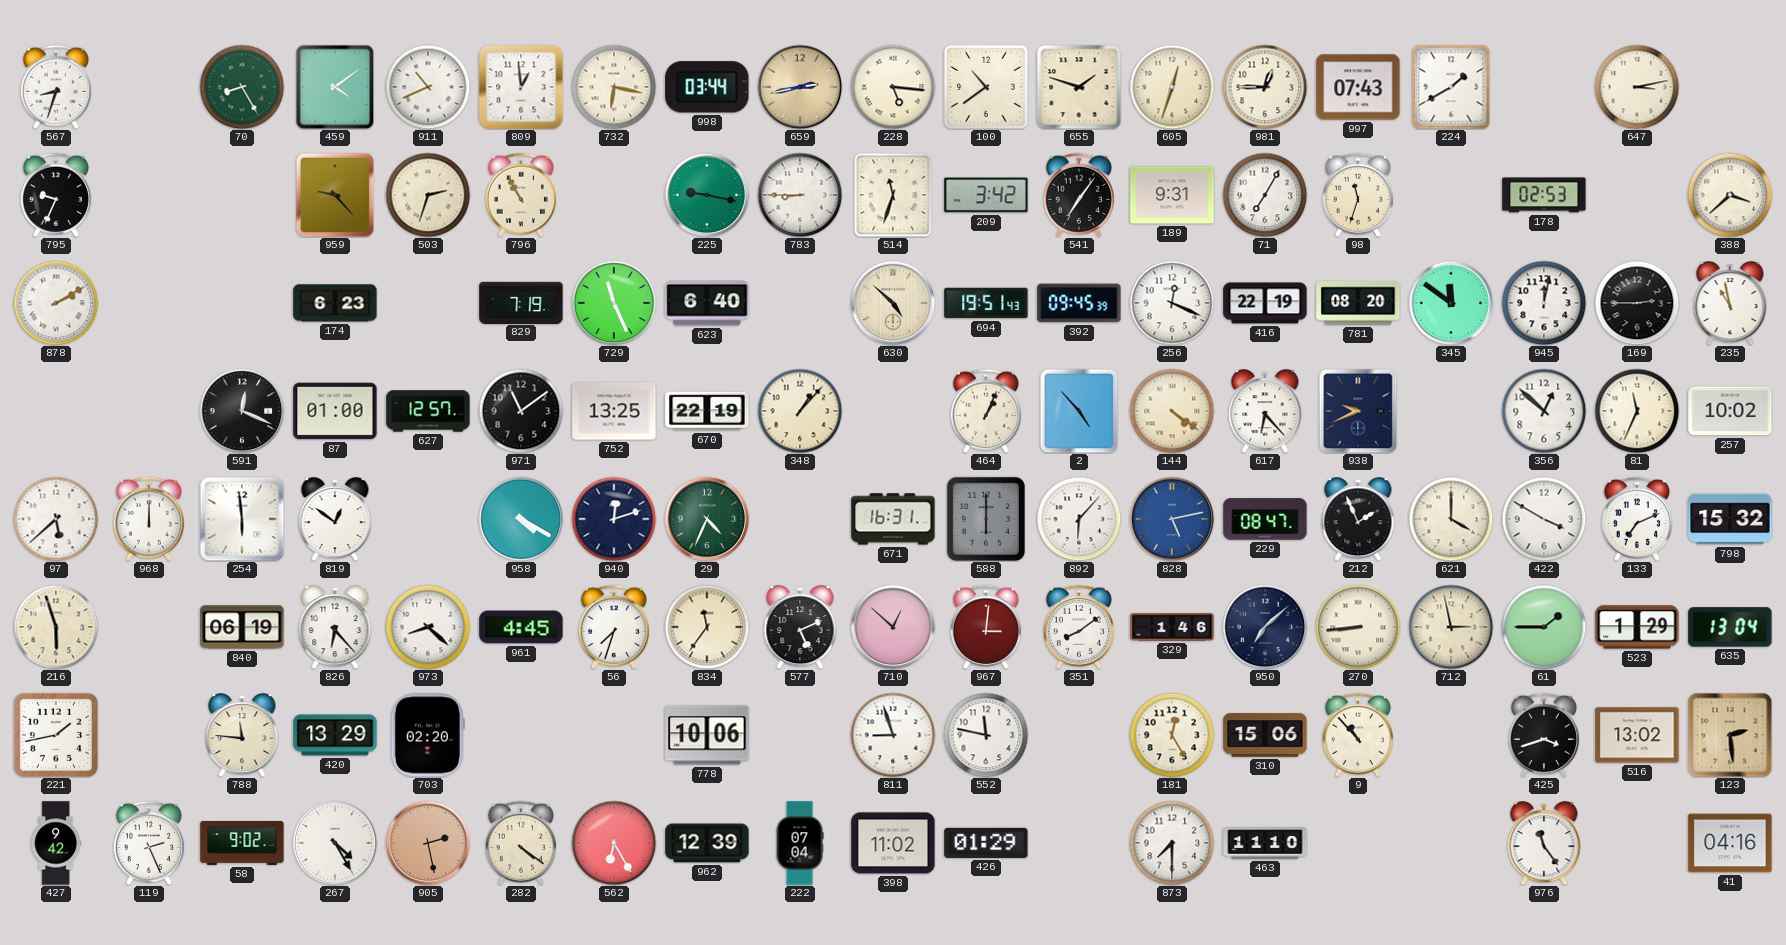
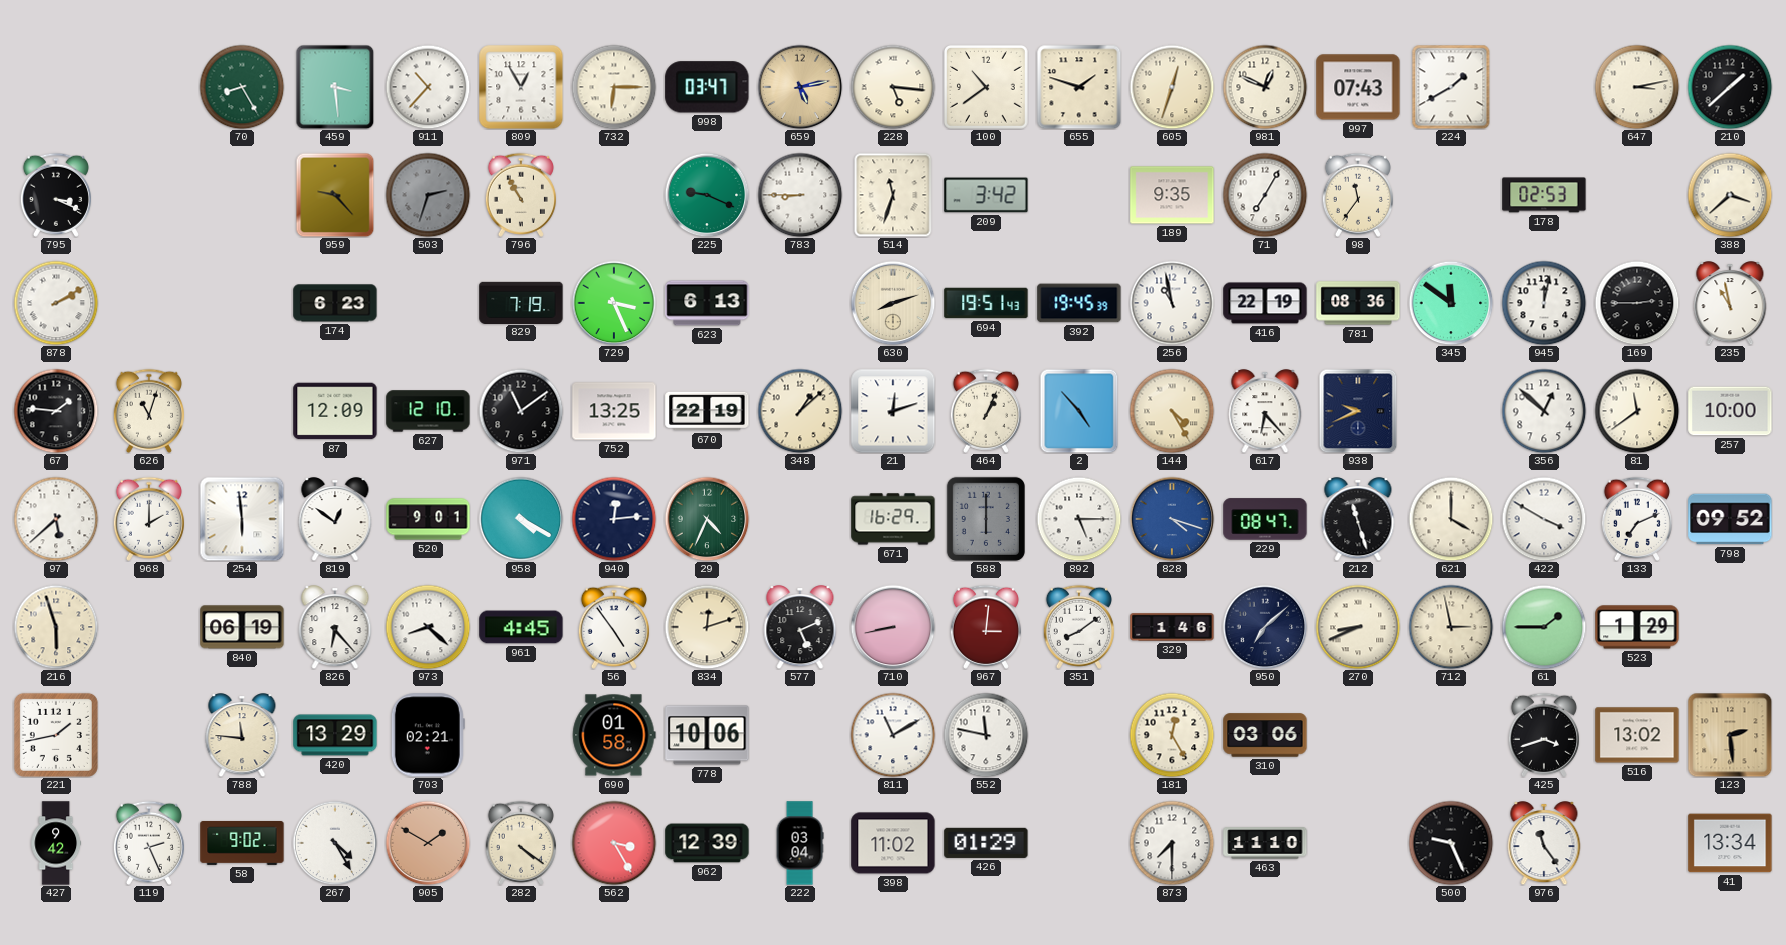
567: 8:33 -> none
459: 4:09 -> 3:29
911: 10:41 -> 10:37
809: 12:59 -> 12:55
732: 6:17 -> 6:15
998: 03:44 -> 03:47
659: 2:43 -> 5:13
981: 12:45 -> 12:49
210: none -> 1:38
795: 9:34 -> 3:19
503 dial: cream -> grey
225: 9:17 -> 9:19
541: 7:06 -> none
189: 9:31 -> 9:35
98: 11:33 -> 11:36
729: 11:26 -> 3:26
623: 6:40 -> 6:13
630: 4:52 -> 8:12
392: 09:45 -> 19:45
256: 12:19 -> 10:58
781: 08:20 -> 08:36
67: none -> 1:46
626: none -> 11:03
591: 12:19 -> none
87: 01:00 -> 12:09
627: 12:57 -> 12:10
348: 1:07 -> 1:08
21: none -> 12:12
144: 4:21 -> 4:25
81: 11:34 -> 11:39
257: 10:02 -> 10:00
968: 12:00 -> 2:00
520: none -> 9:01
940: 12:12 -> 12:14
671: 16:31 -> 16:29
892: 6:07 -> 5:15
828: 5:13 -> 4:18
212: 1:56 -> 11:27
798: 15:32 -> 09:52
56: 7:33 -> 4:54
834: 11:36 -> 12:12
710: 12:52 -> 8:43
270: 8:44 -> 8:41
635: 13:04 -> none
703: 02:20 -> 02:21
690: none -> 01:58
811: 8:57 -> 11:10
310: 15:06 -> 03:06
9: 10:53 -> none
905: 2:28 -> 1:50
562: 6:25 -> 3:25
222: 07:04 -> 03:04
500: none -> 9:26
41: 04:16 -> 13:34
